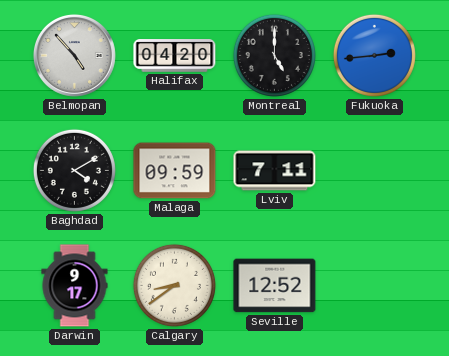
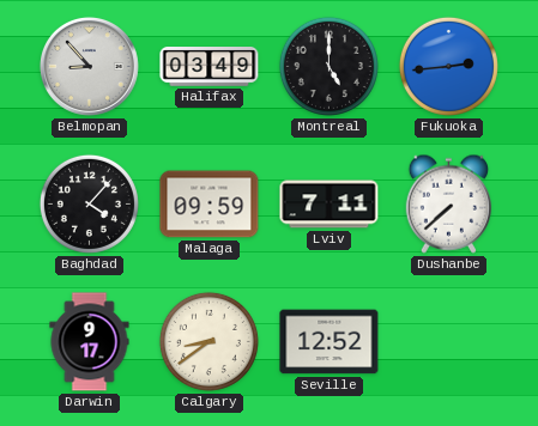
Belmopan: 4:53 -> 8:53
Halifax: 04:20 -> 03:49
Baghdad: 4:10 -> 4:07
Dushanbe: none -> 7:38
